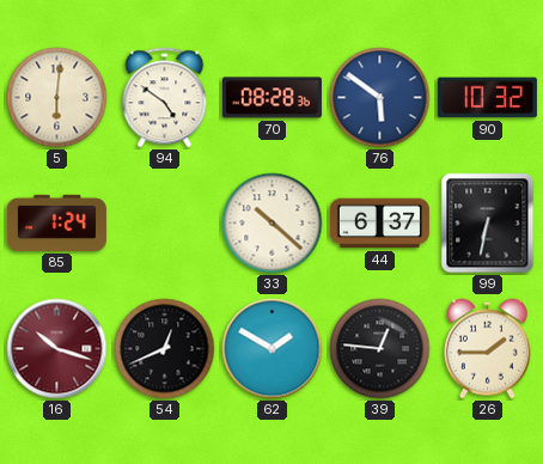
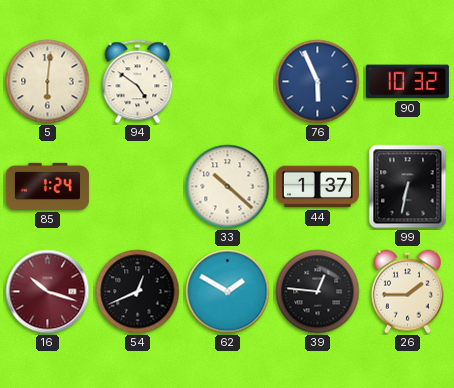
70: 08:28 -> none
76: 5:51 -> 5:56
44: 6:37 -> 1:37
